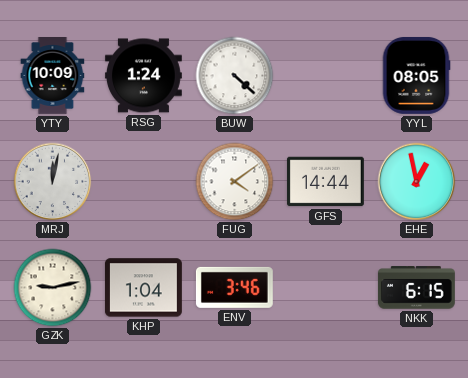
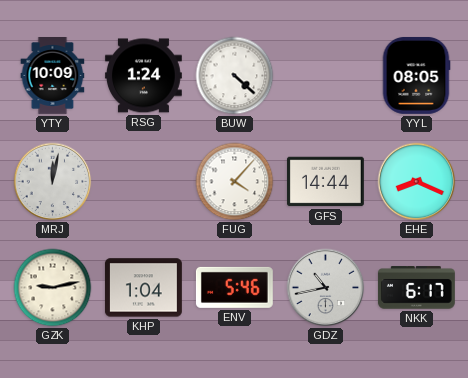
FUG: 4:09 -> 4:07
EHE: 12:58 -> 8:19
ENV: 3:46 -> 5:46
GDZ: none -> 10:43
NKK: 6:15 -> 6:17
